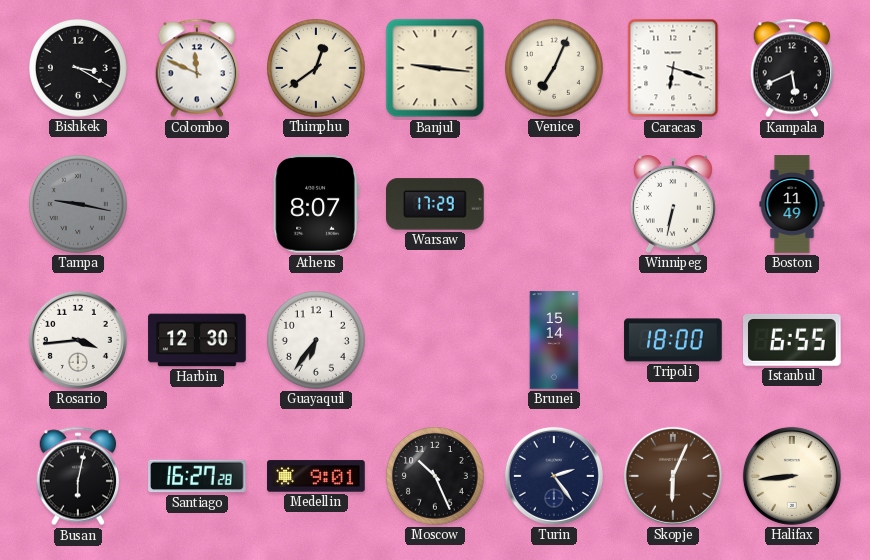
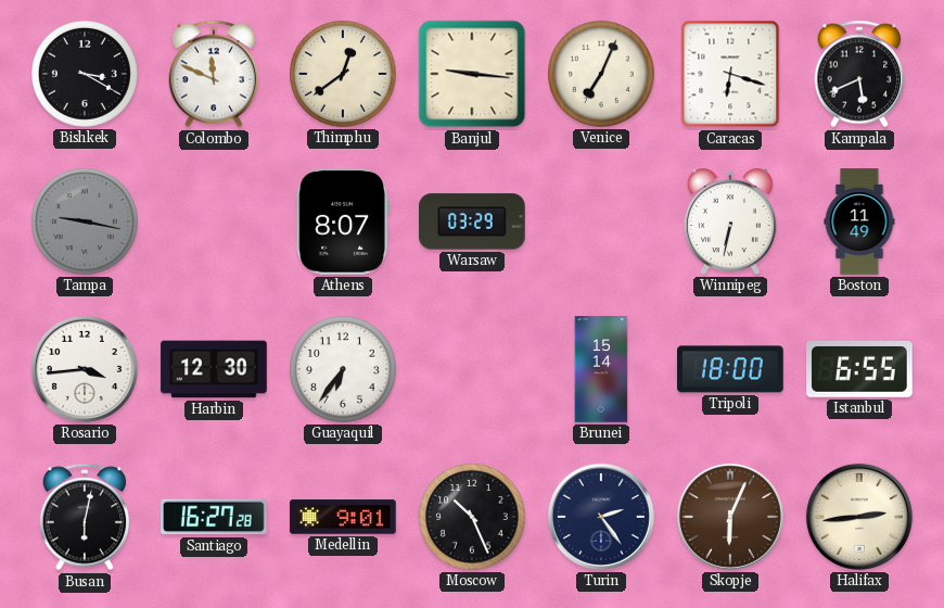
Warsaw: 17:29 -> 03:29
Halifax: 8:44 -> 2:44
